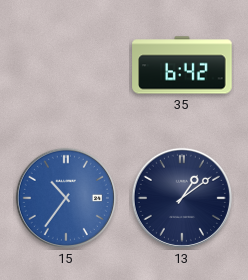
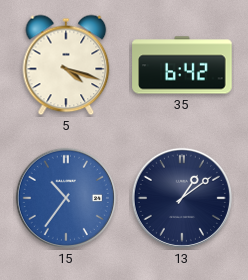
5: none -> 4:18
